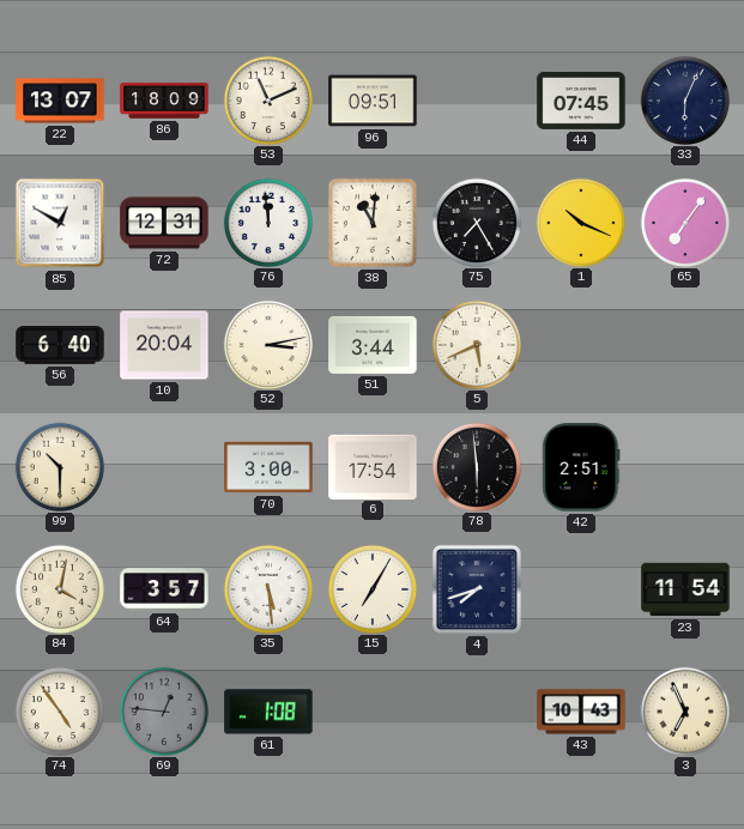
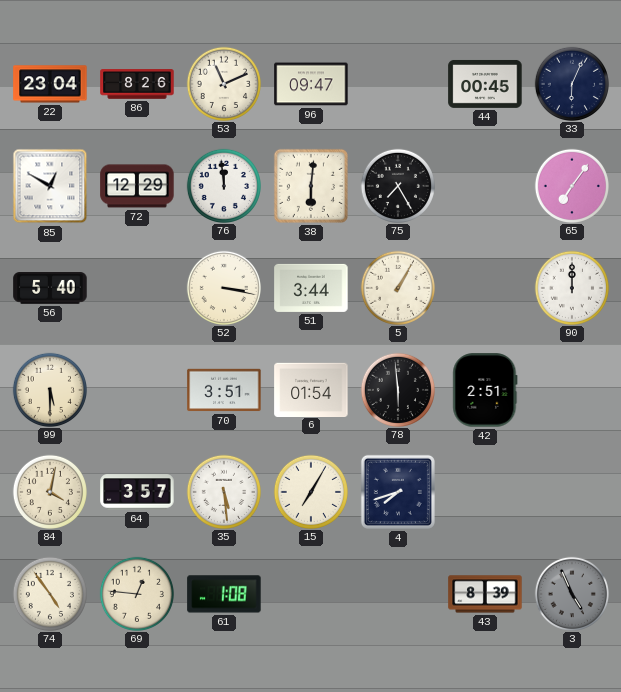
22: 13:07 -> 23:04
86: 18:09 -> 8:26
96: 09:51 -> 09:47
44: 07:45 -> 00:45
72: 12:31 -> 12:29
38: 11:01 -> 6:01
1: 10:19 -> none
56: 6:40 -> 5:40
10: 20:04 -> none
52: 3:13 -> 3:17
5: 5:41 -> 1:05
90: none -> 12:00
99: 10:30 -> 5:30
70: 3:00 -> 3:51
6: 17:54 -> 01:54
23: 11:54 -> none
69 dial: grey -> cream
43: 10:43 -> 8:39
3: 6:56 -> 4:56
3 dial: cream -> grey
